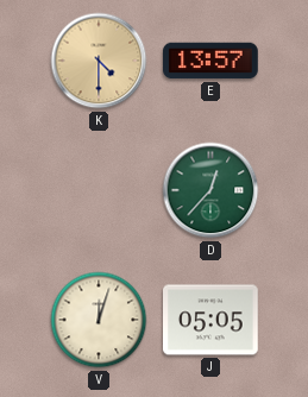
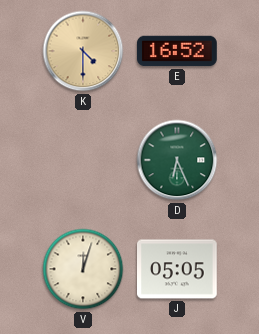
E: 13:57 -> 16:52
D: 12:37 -> 6:26
